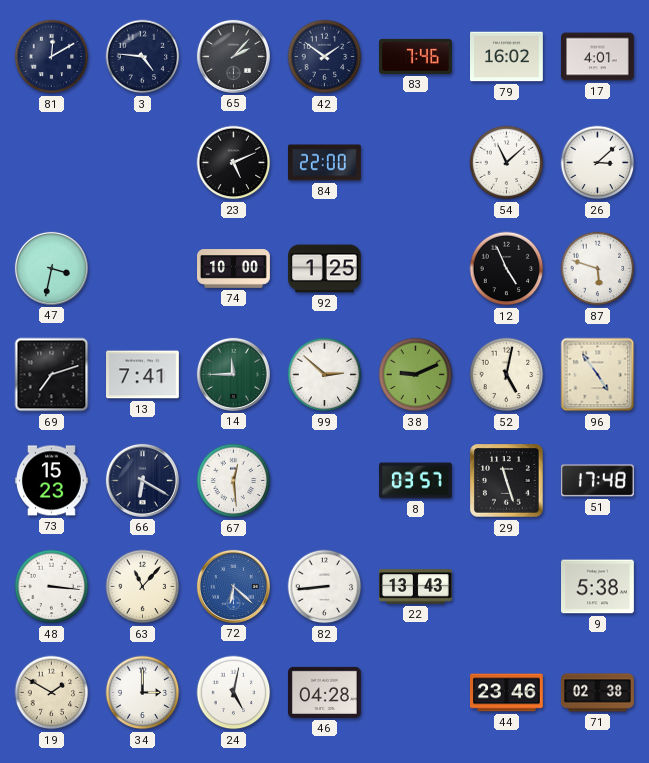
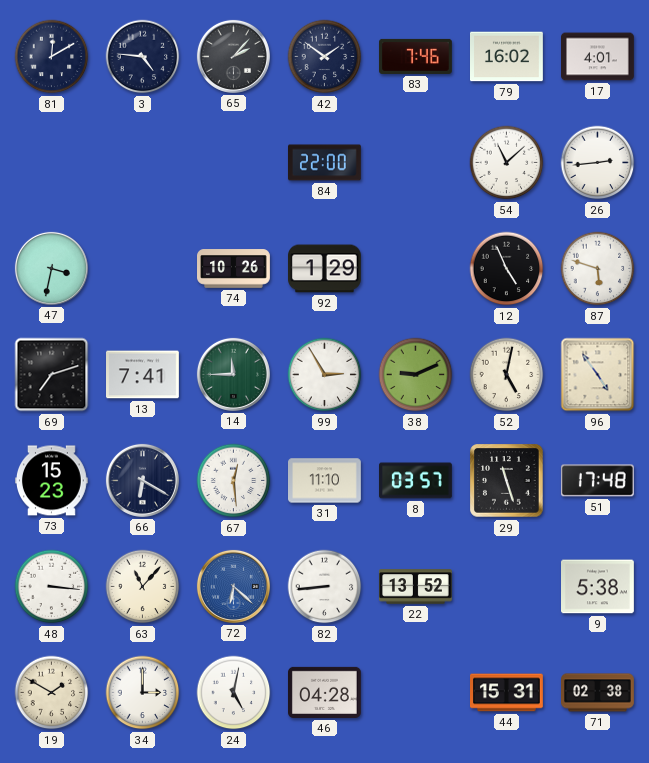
23: 5:11 -> none
26: 3:08 -> 2:44
74: 10:00 -> 10:26
92: 1:25 -> 1:29
99: 2:52 -> 2:55
31: none -> 11:10
22: 13:43 -> 13:52
44: 23:46 -> 15:31
